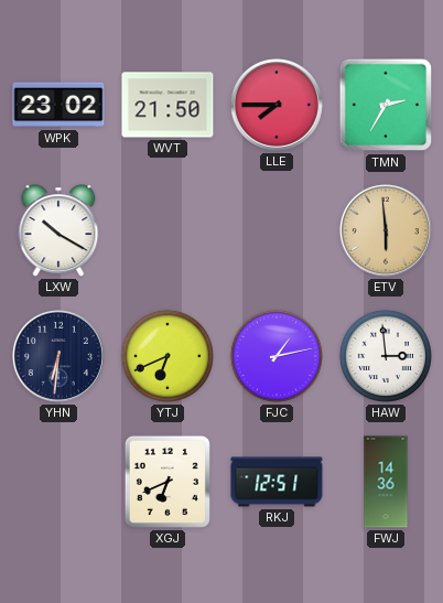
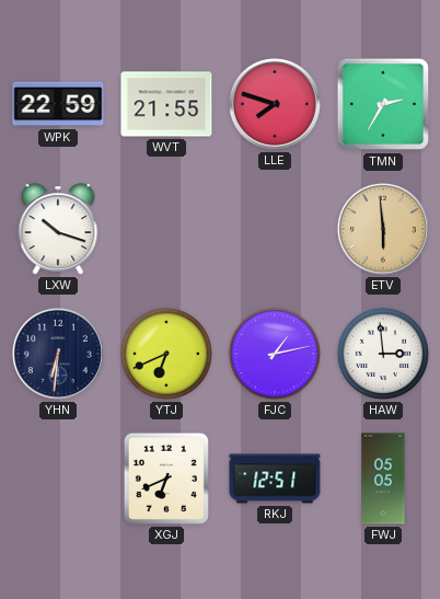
WPK: 23:02 -> 22:59
WVT: 21:50 -> 21:55
LLE: 7:45 -> 7:48
LXW: 10:20 -> 10:18
FWJ: 14:36 -> 05:05
